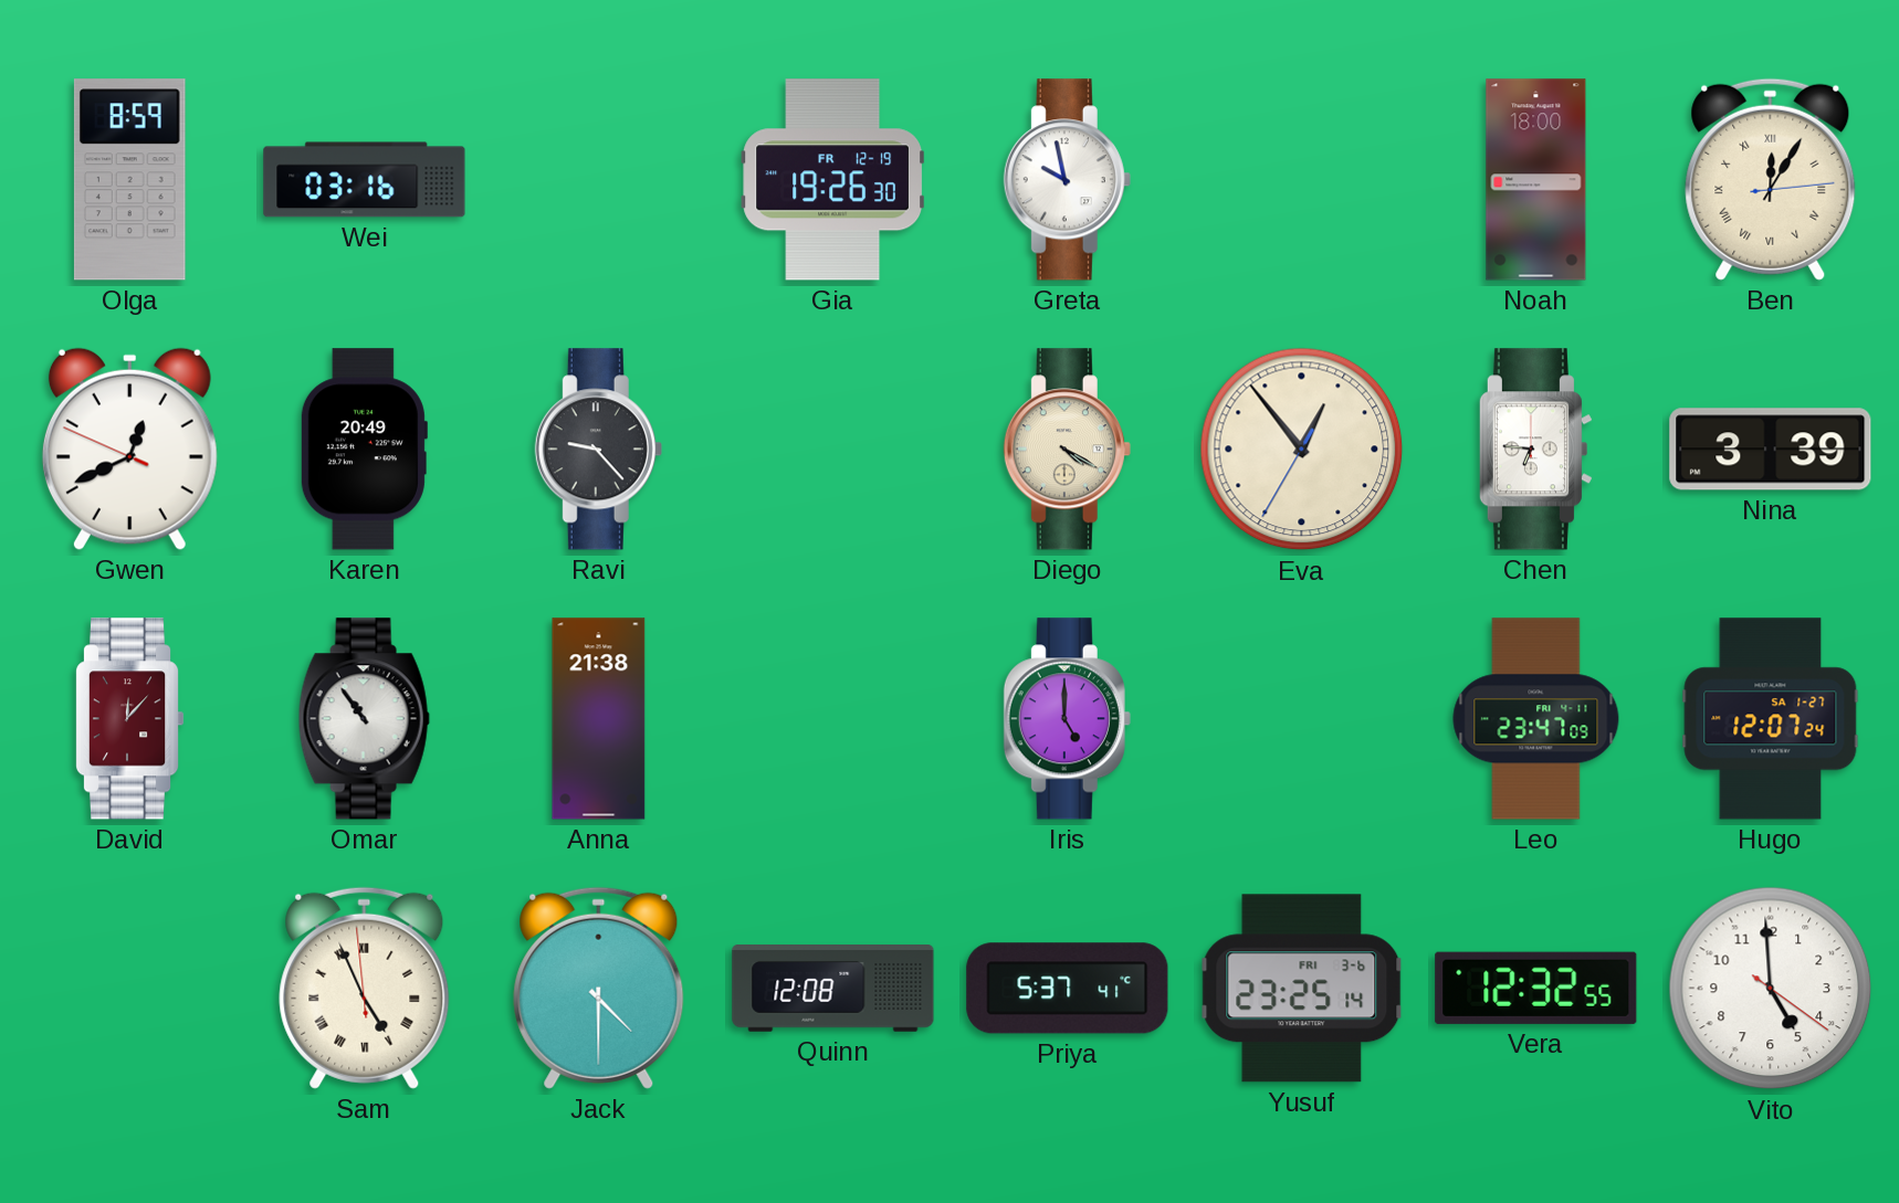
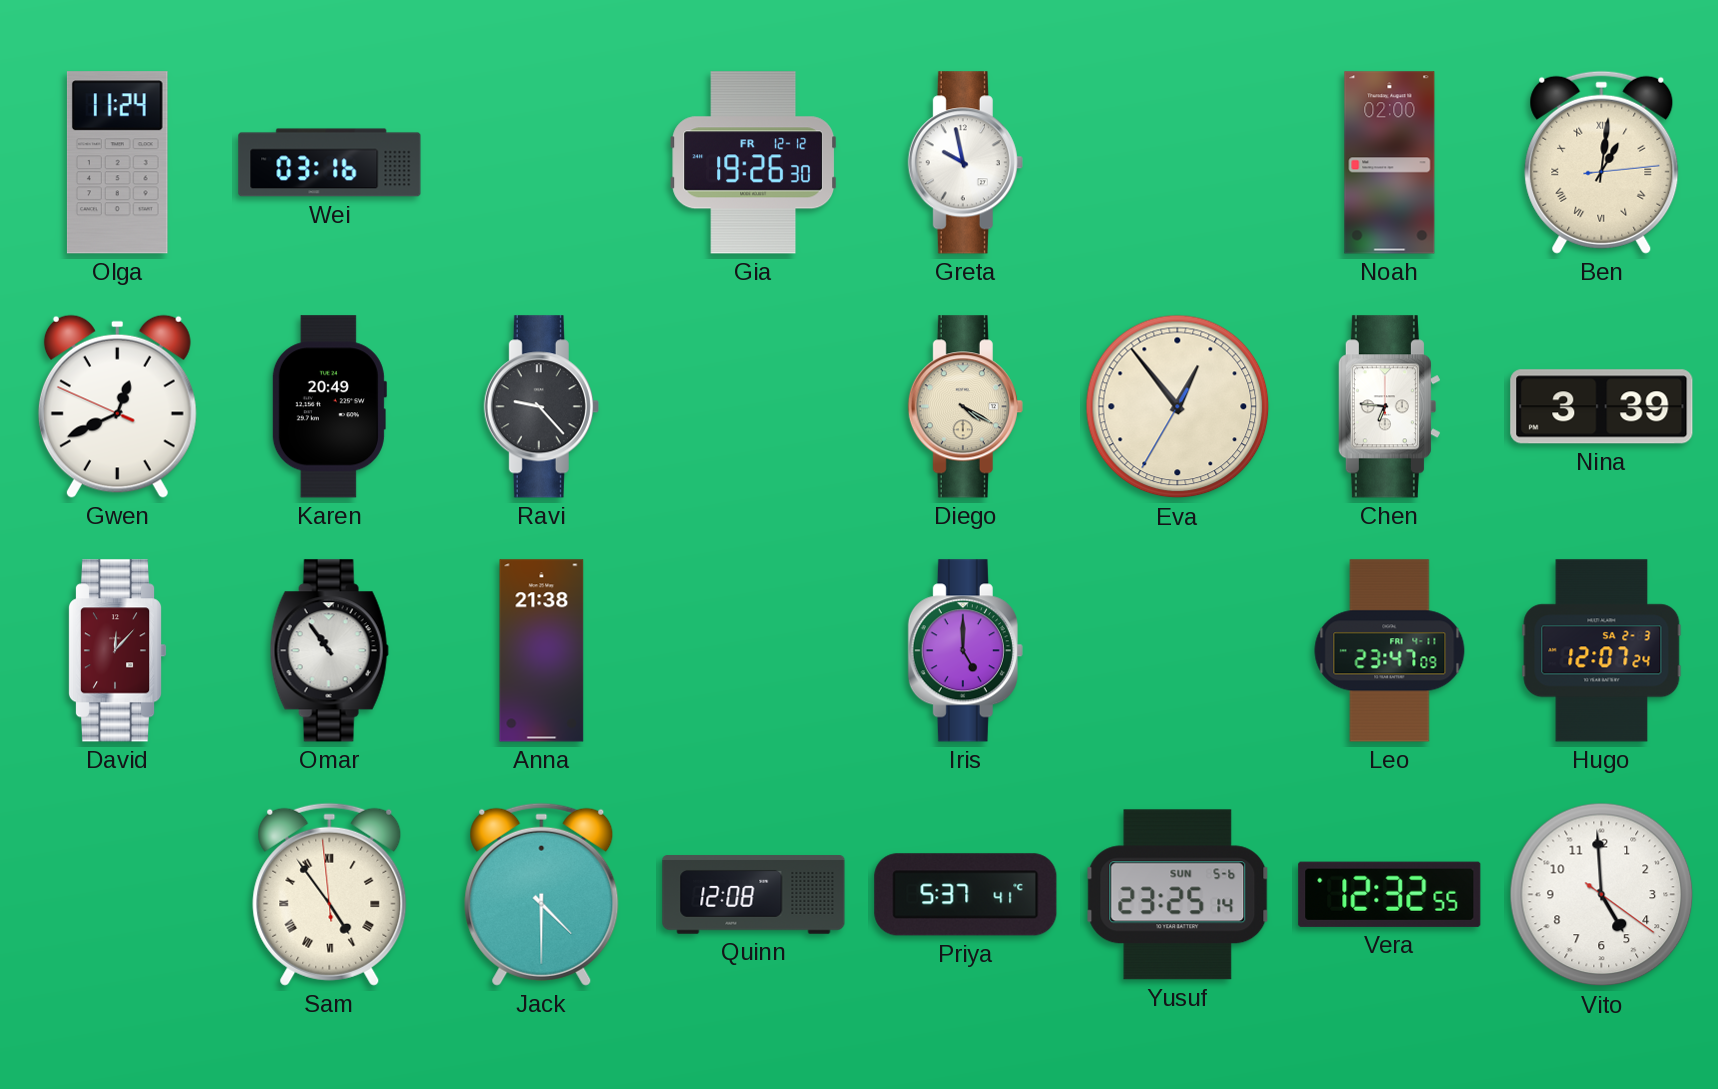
Olga: 8:59 -> 11:24
Gia date: FR 12-19 -> FR 12-12
Noah: 18:00 -> 02:00
Ben: 12:05 -> 1:01
Hugo date: SA 1-27 -> SA 2-3
Sam: 4:55 -> 4:53
Yusuf date: FRI 3-6 -> SUN 5-6
